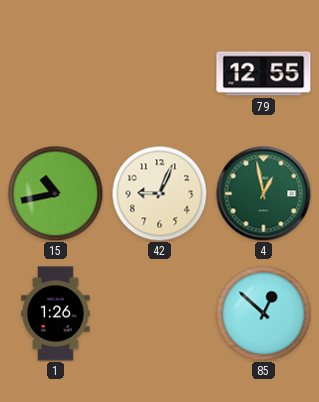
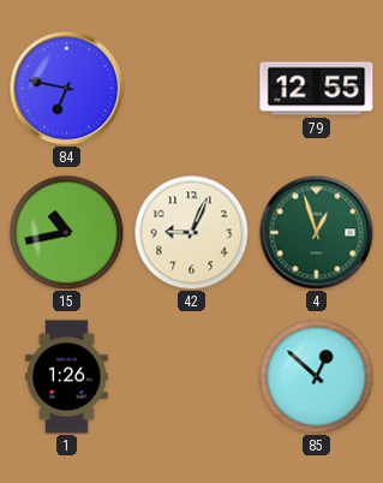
84: none -> 6:47
4: 12:58 -> 12:57
